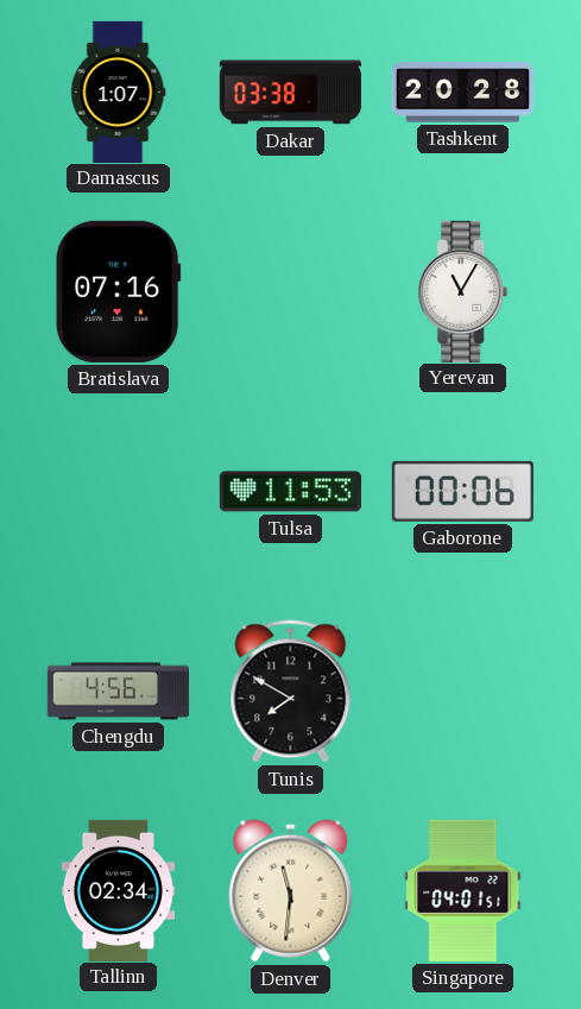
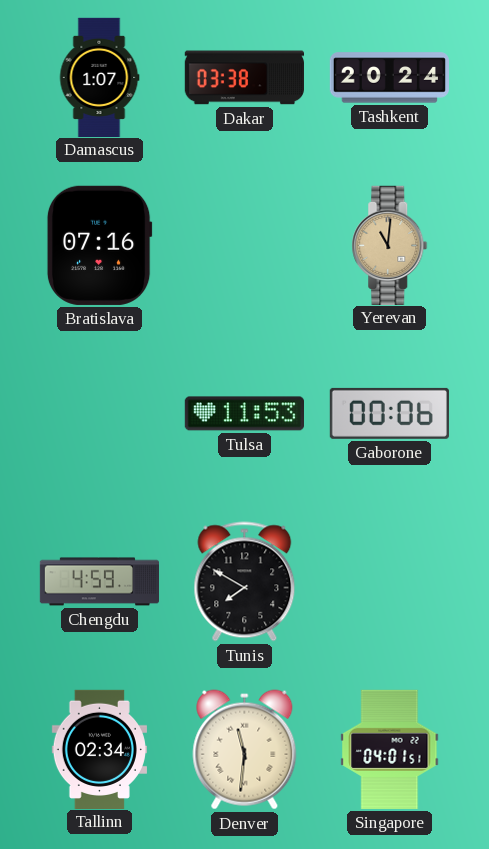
Tashkent: 20:28 -> 20:24
Yerevan: 11:05 -> 11:01
Yerevan dial: white -> champagne
Chengdu: 4:56 -> 4:59
